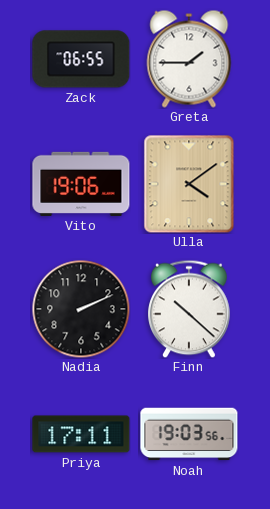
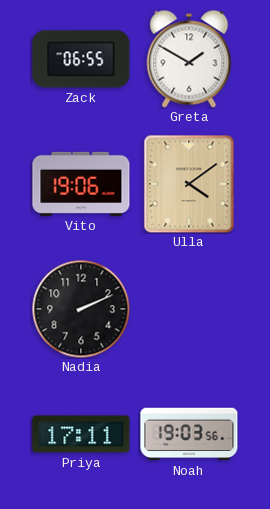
Greta: 1:45 -> 1:50
Finn: 10:22 -> none
